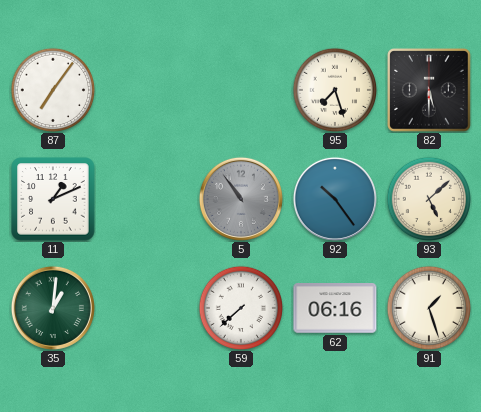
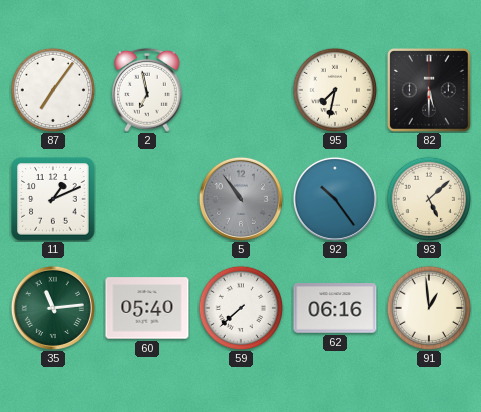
2: none -> 6:58
95: 7:27 -> 7:32
35: 1:01 -> 11:14
60: none -> 05:40
91: 1:27 -> 12:59
